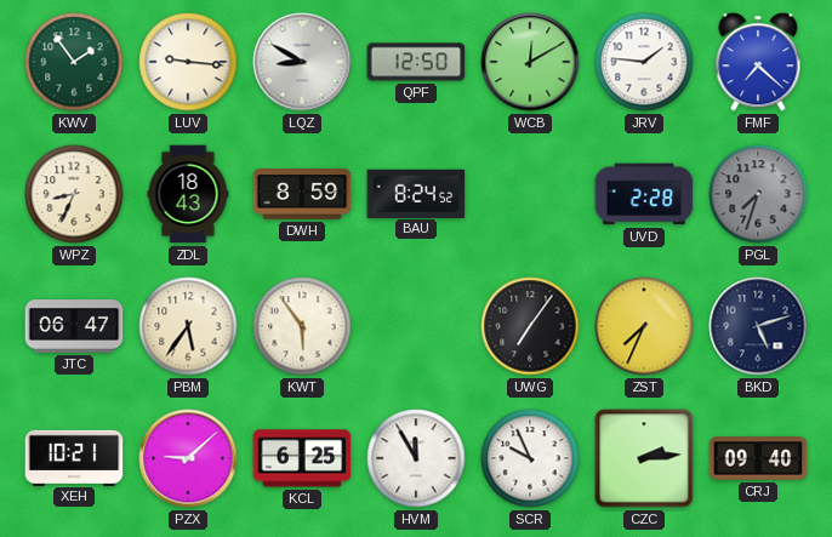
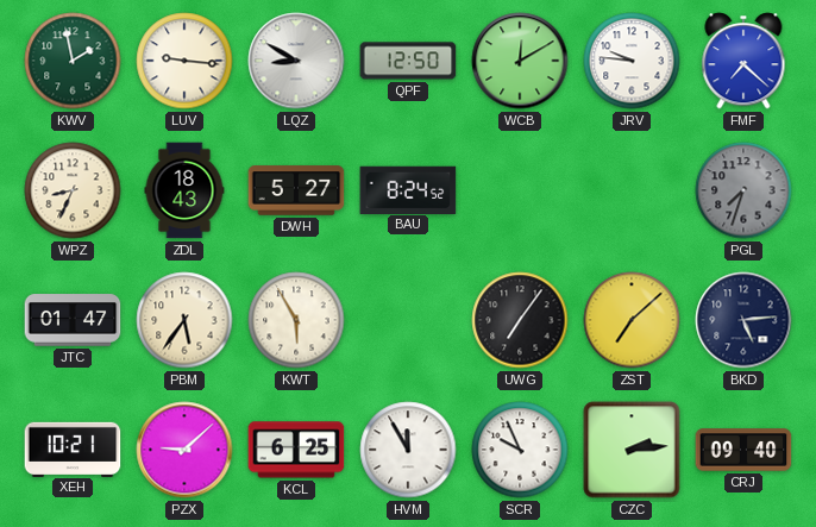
KWV: 1:54 -> 1:58
JRV: 1:46 -> 9:46
DWH: 8:59 -> 5:27
UVD: 2:28 -> none
JTC: 06:47 -> 01:47
KWT: 5:54 -> 5:55
ZST: 7:34 -> 7:08
BKD: 5:12 -> 5:14
